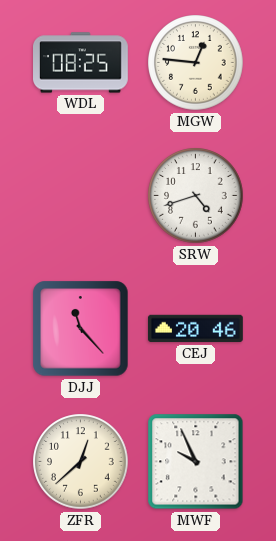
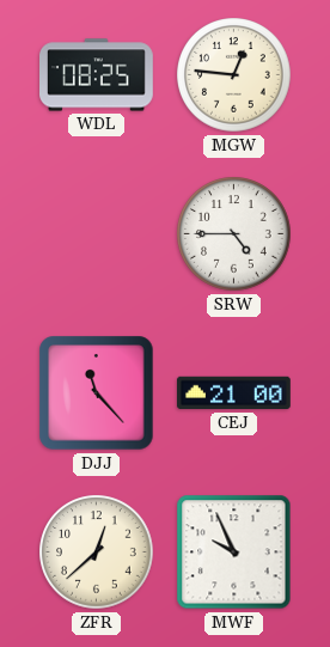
SRW: 4:42 -> 4:45
CEJ: 20:46 -> 21:00
